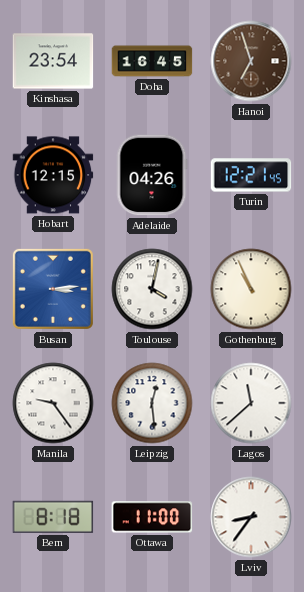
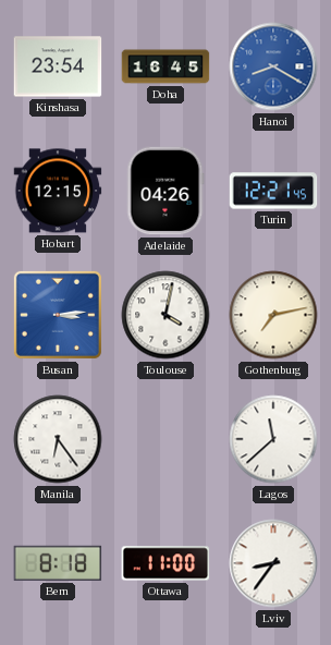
Hanoi: 6:57 -> 8:20
Hanoi dial: brown -> blue
Gothenburg: 10:56 -> 7:13
Manila: 9:24 -> 6:24
Leipzig: 12:29 -> none
